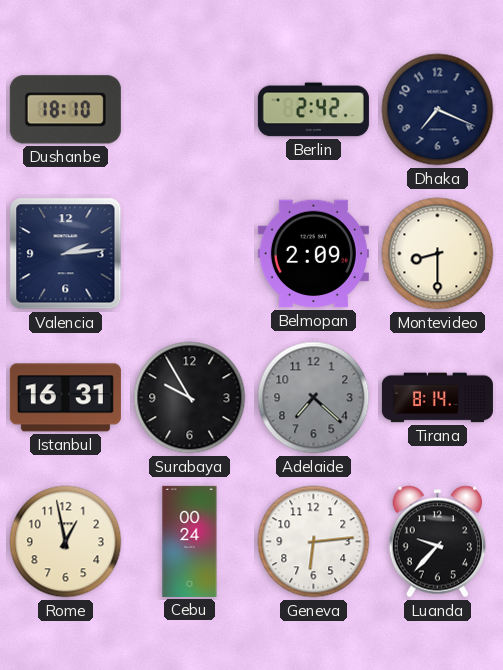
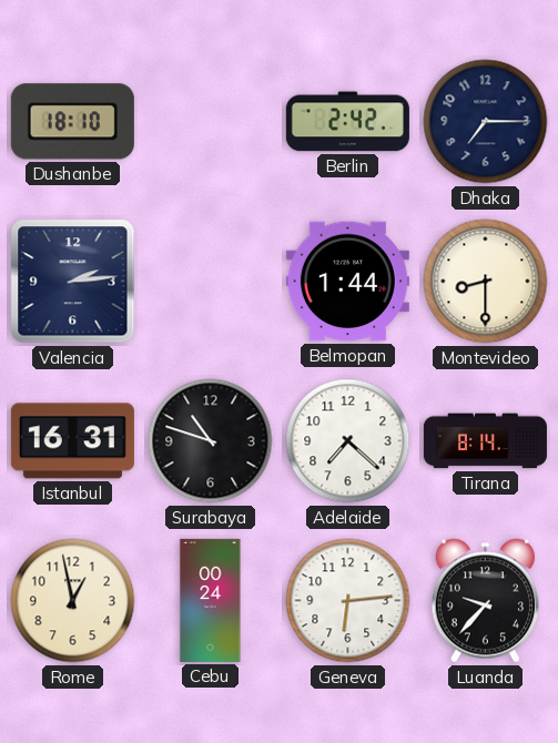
Dhaka: 7:19 -> 7:15
Belmopan: 2:09 -> 1:44
Surabaya: 9:55 -> 10:48
Adelaide dial: grey -> white
